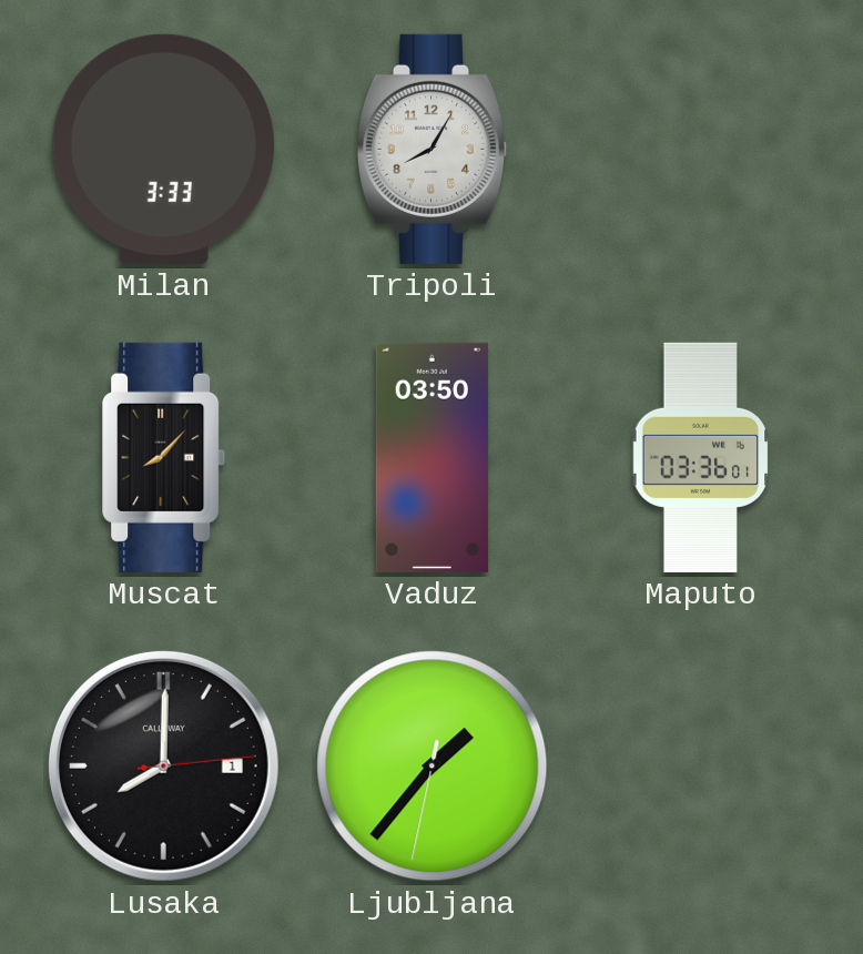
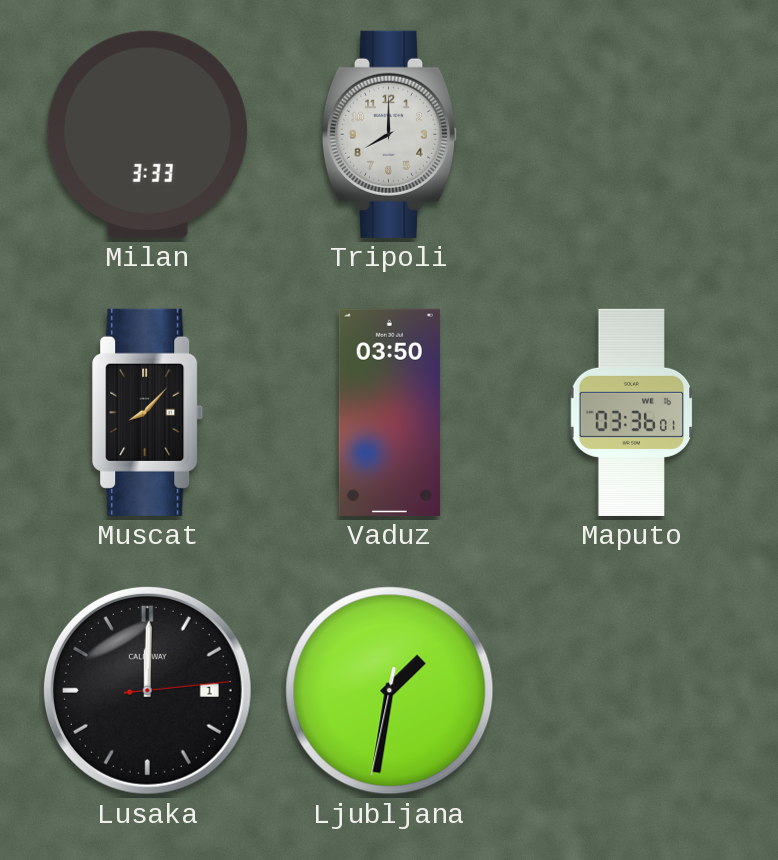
Tripoli: 8:05 -> 8:00
Lusaka: 8:00 -> 12:00
Ljubljana: 1:36 -> 1:31
